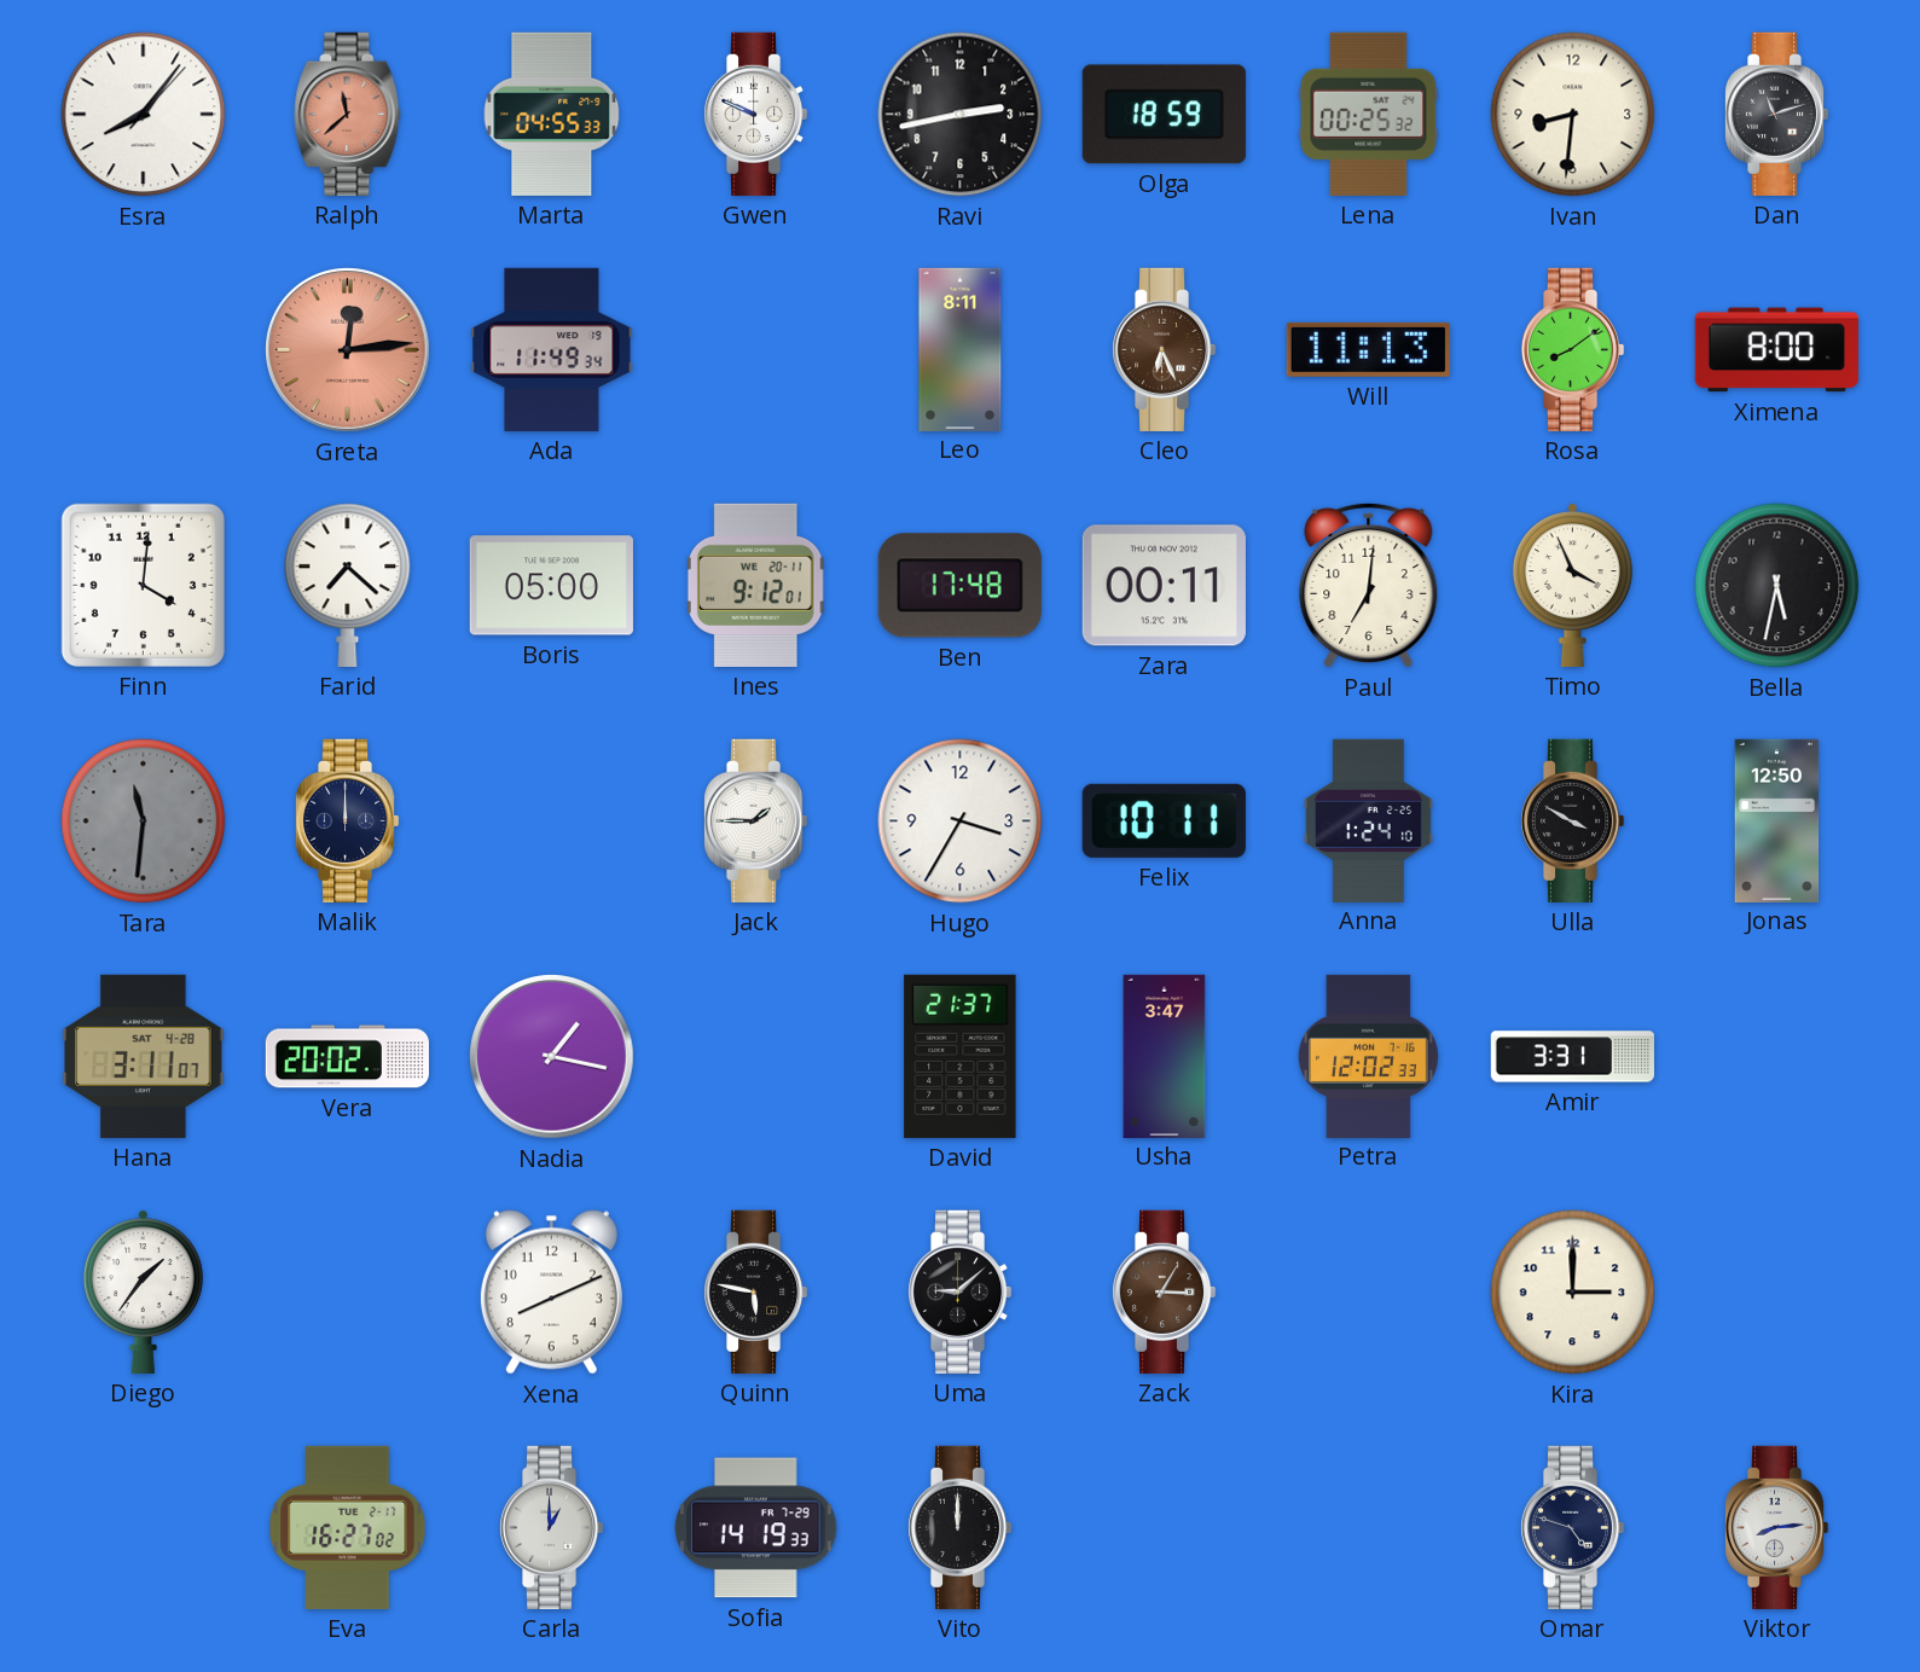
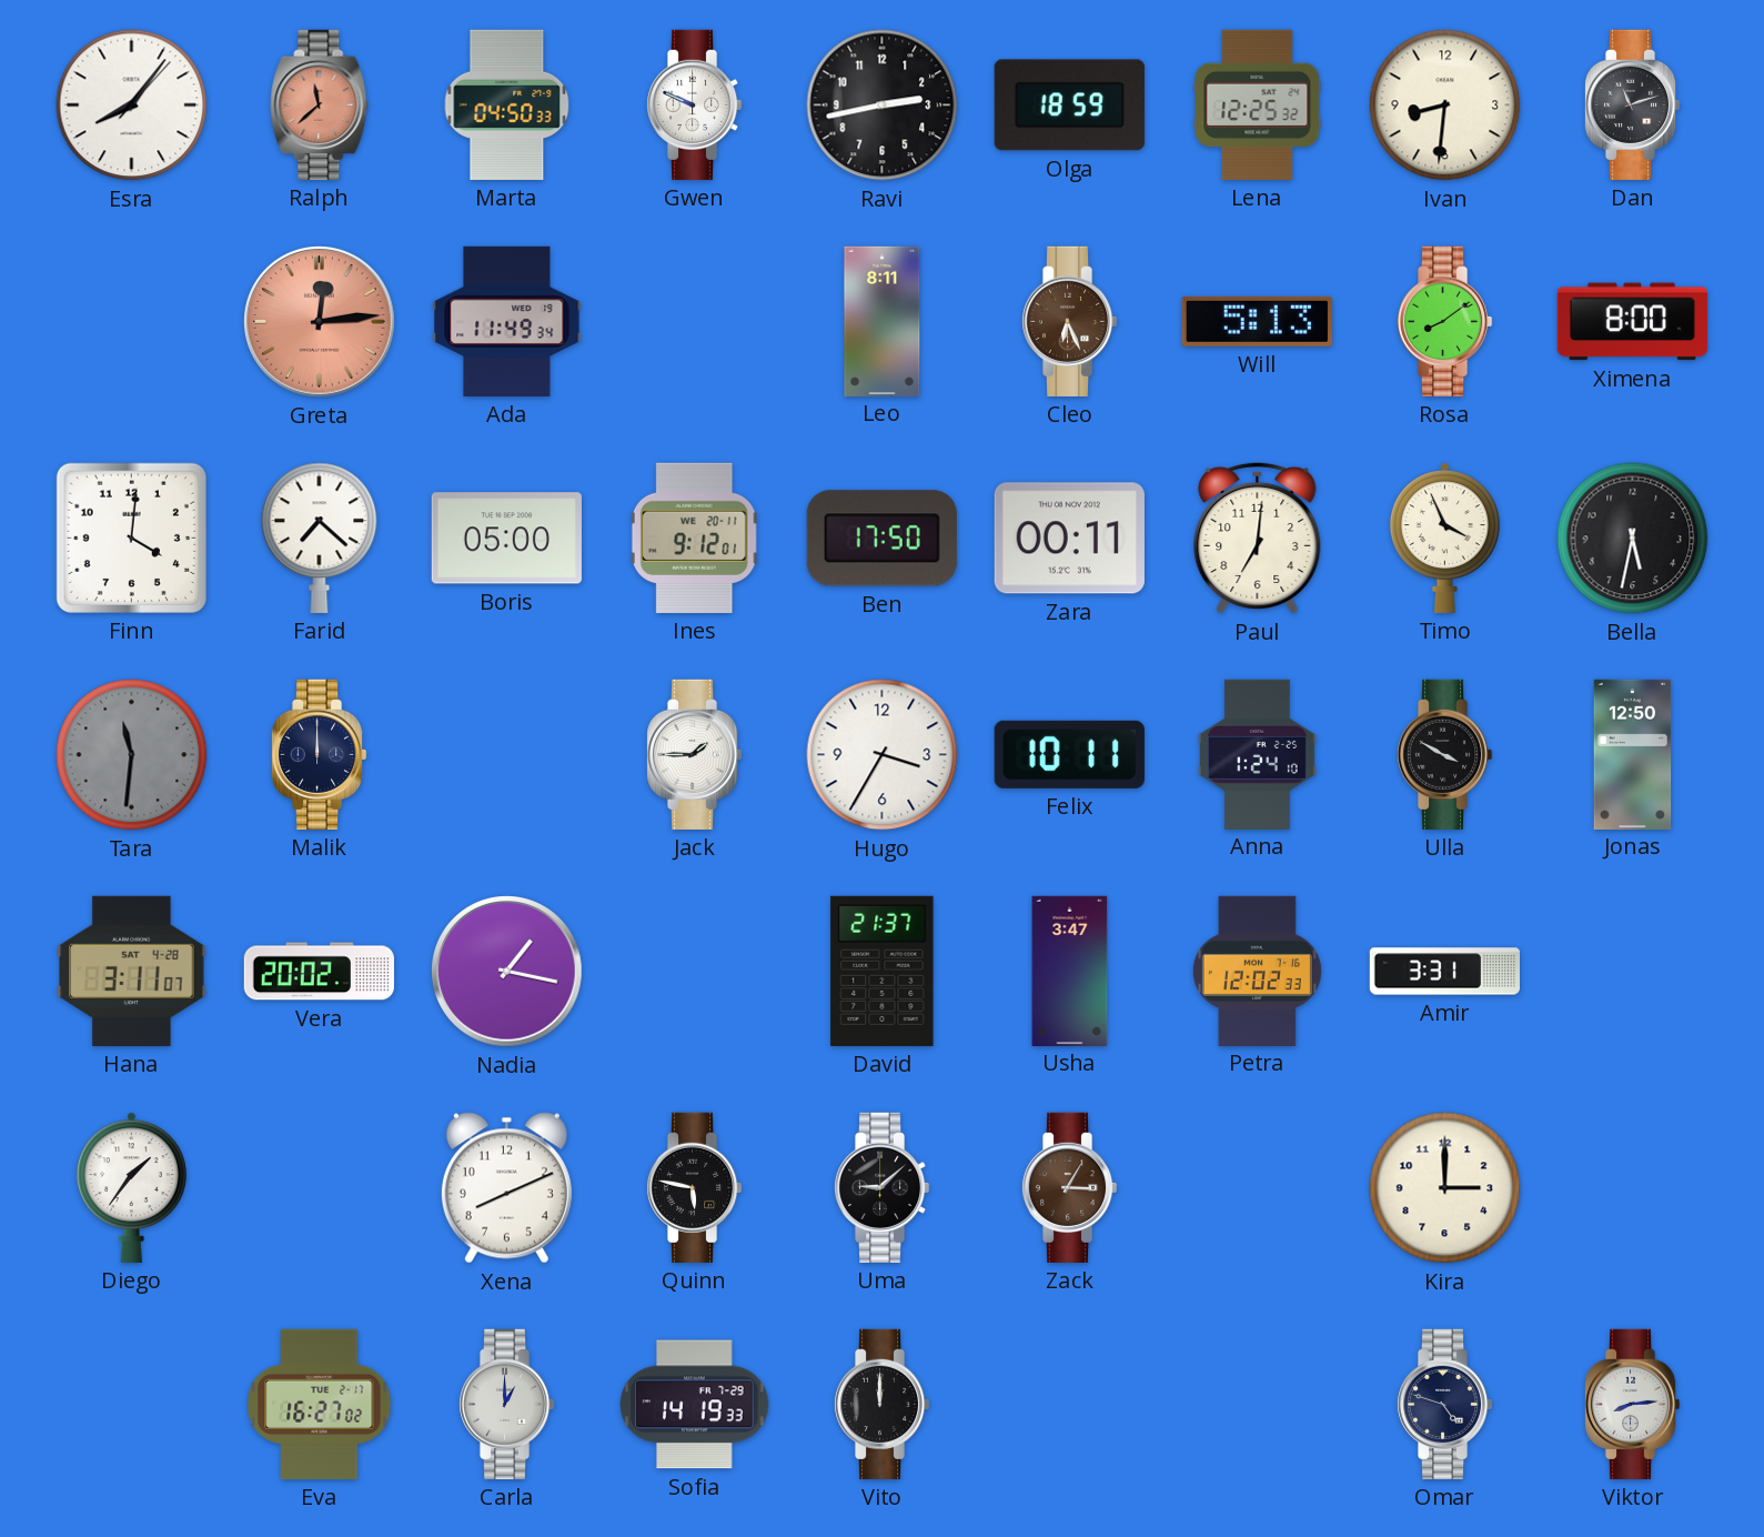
Marta: 04:55 -> 04:50
Lena: 00:25 -> 12:25
Will: 11:13 -> 5:13
Ben: 17:48 -> 17:50
